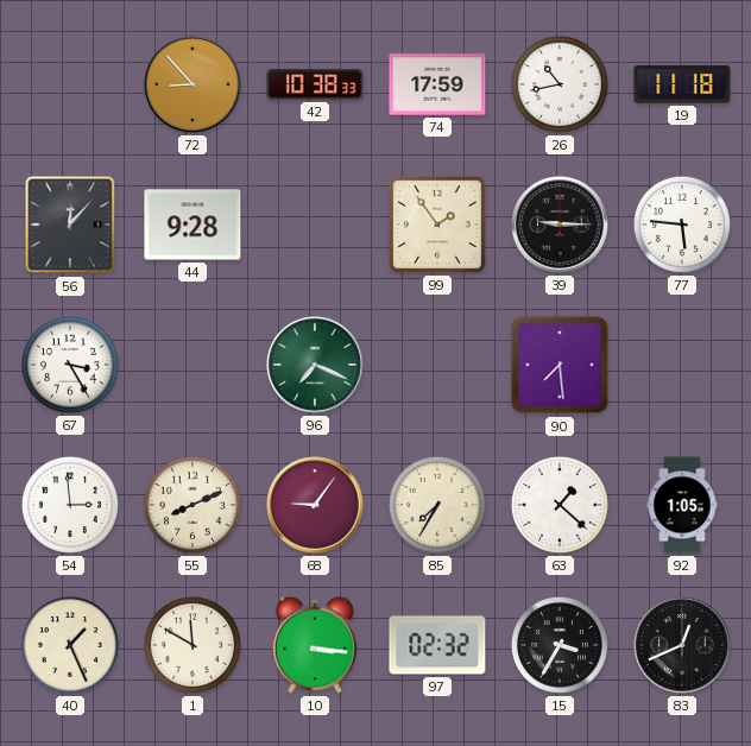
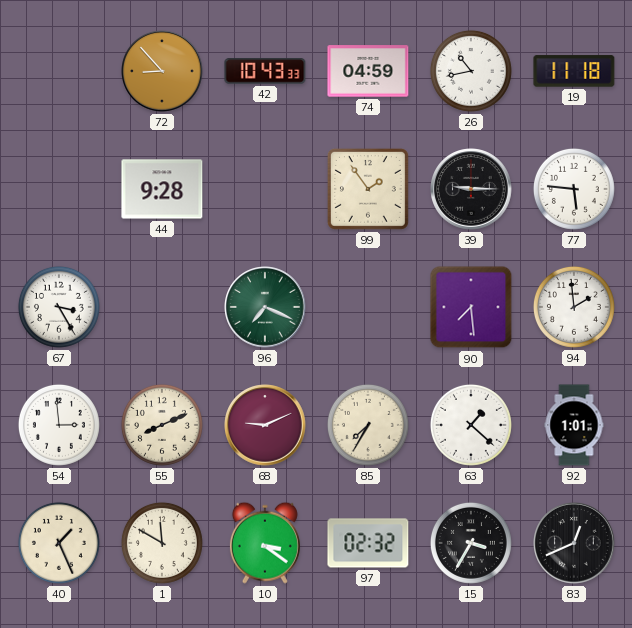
42: 10:38 -> 10:43
74: 17:59 -> 04:59
56: 12:07 -> none
94: none -> 1:59
68: 9:06 -> 9:11
92: 1:05 -> 1:01
10: 3:16 -> 3:21
